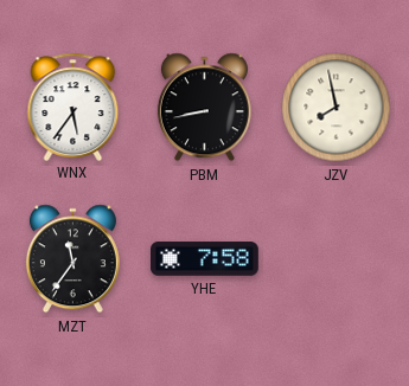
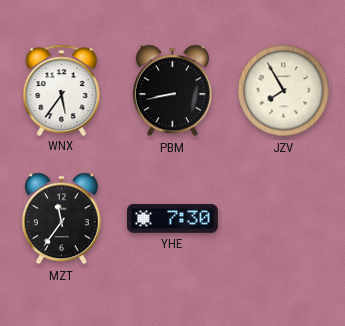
JZV: 7:58 -> 7:55
YHE: 7:58 -> 7:30
